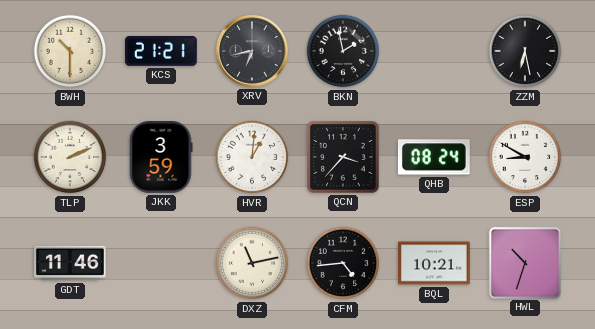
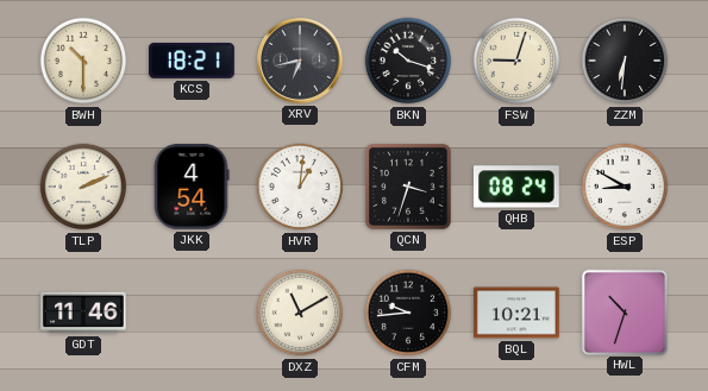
KCS: 21:21 -> 18:21
BKN: 1:58 -> 10:18
FSW: none -> 9:03
ZZM: 6:28 -> 6:31
JKK: 3:59 -> 4:54
QCN: 3:37 -> 3:33
DXZ: 11:13 -> 11:10
CFM: 4:44 -> 9:44
